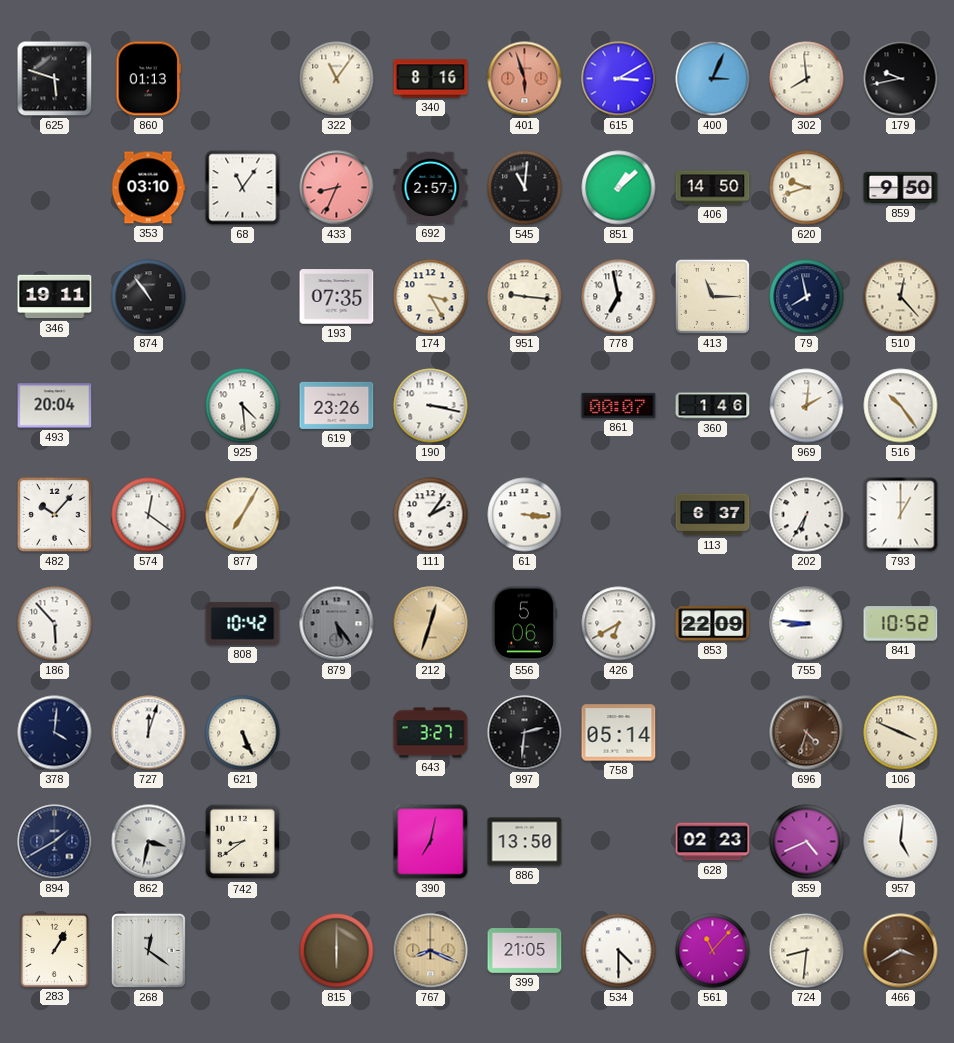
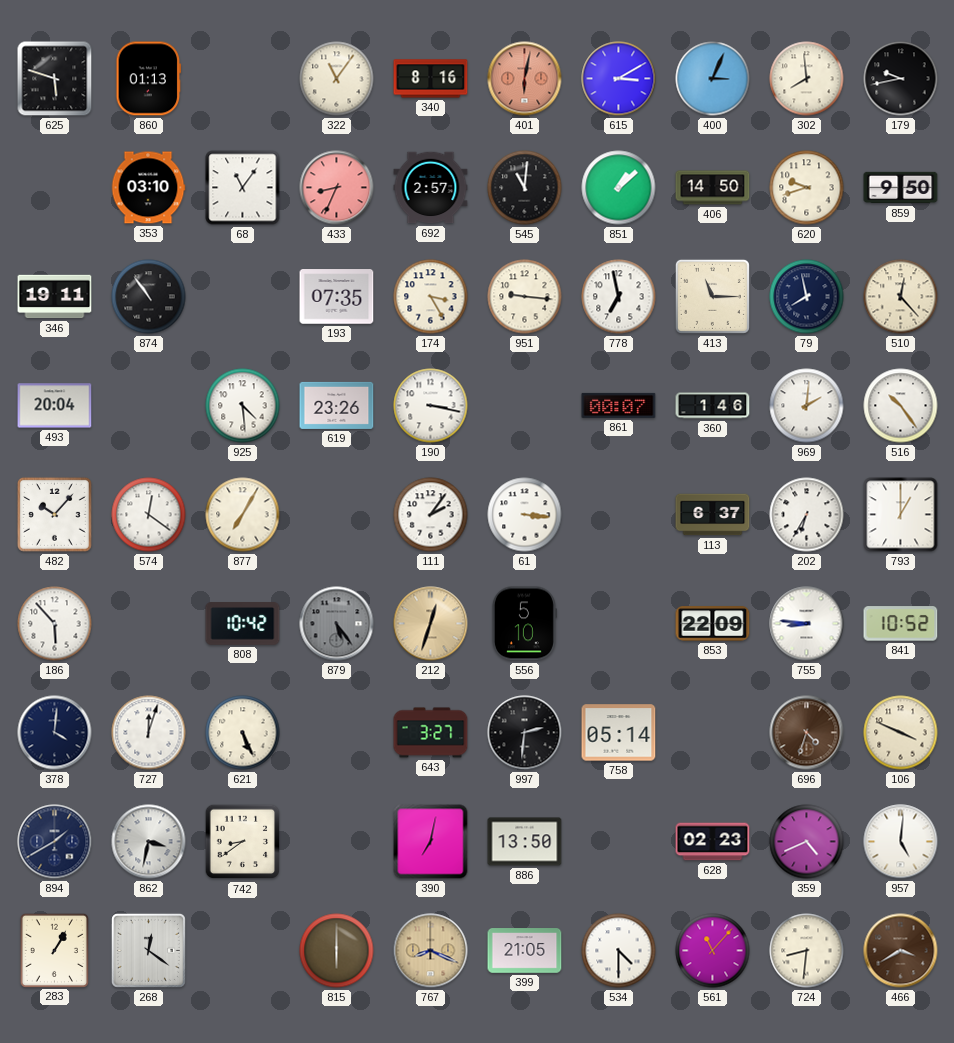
401: 5:57 -> 6:02
556: 5:06 -> 5:10
426: 6:40 -> none
